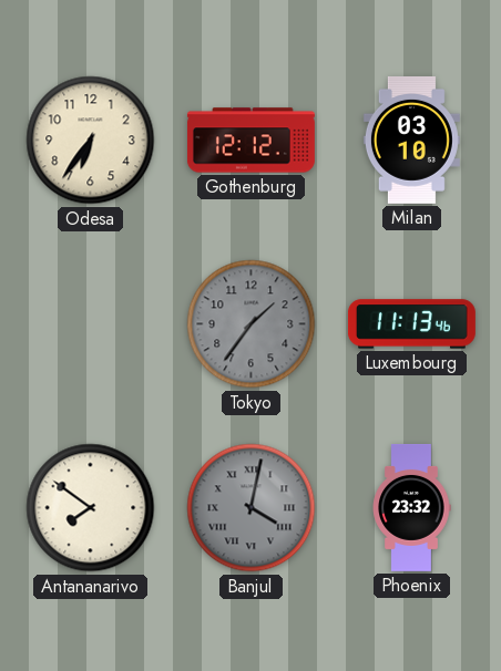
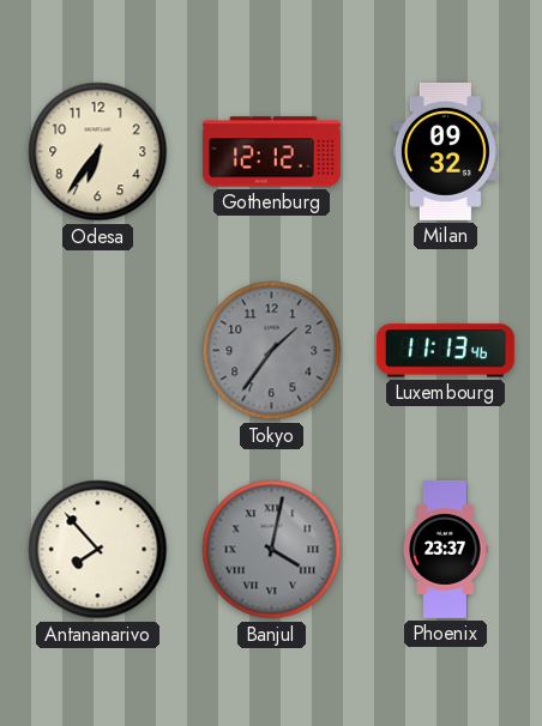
Milan: 03:10 -> 09:32
Antananarivo: 7:51 -> 7:53
Phoenix: 23:32 -> 23:37
